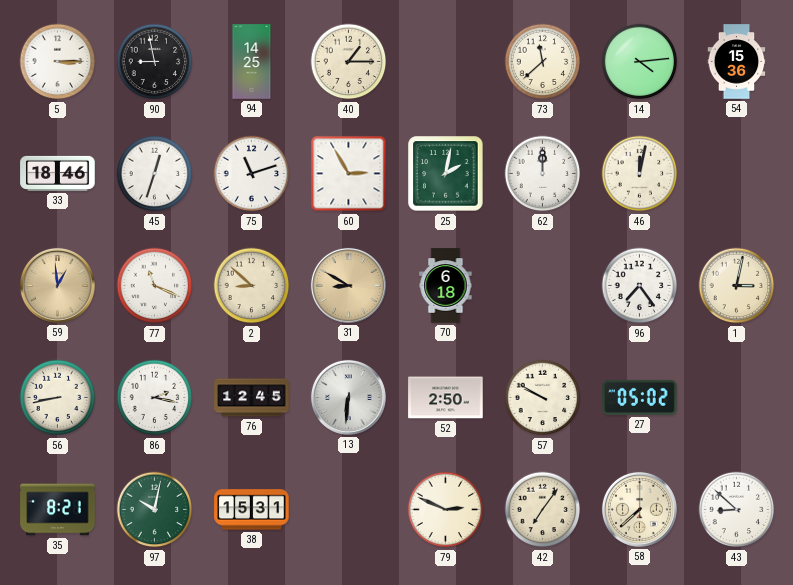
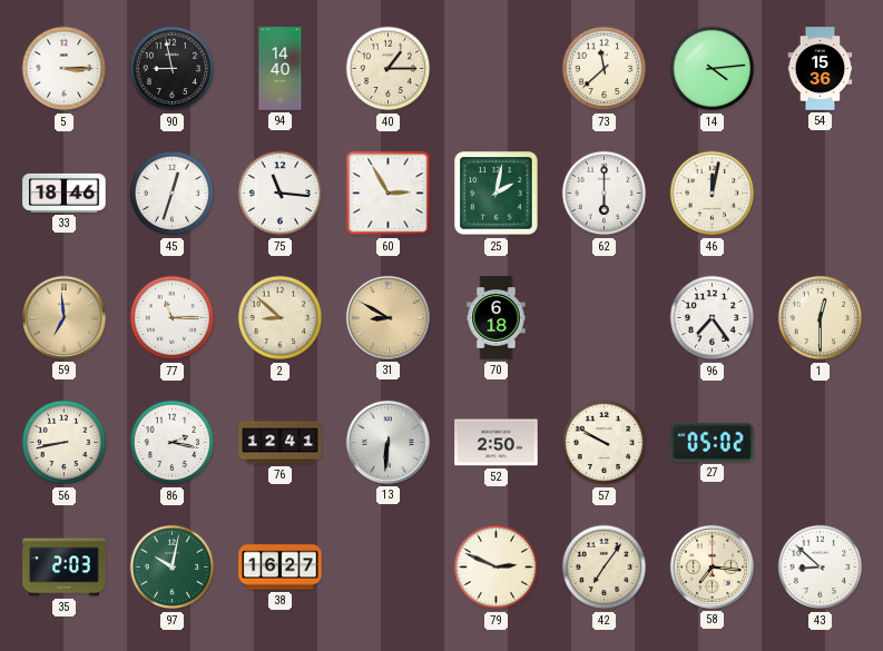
94: 14:25 -> 14:40
75: 11:12 -> 11:16
62: 12:00 -> 6:00
59: 12:59 -> 6:59
77: 11:19 -> 11:15
1: 3:02 -> 12:30
76: 12:45 -> 12:41
35: 8:21 -> 2:03
38: 15:31 -> 16:27
58: 7:38 -> 7:16
